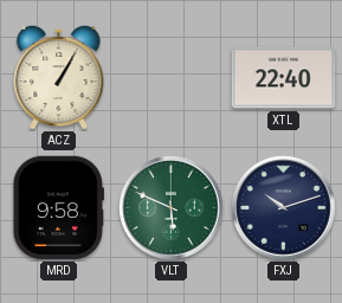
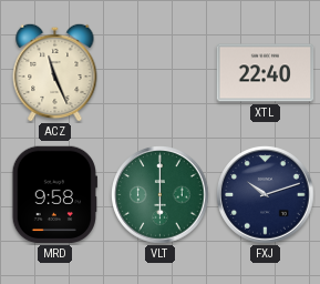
ACZ: 1:05 -> 11:26
VLT: 5:49 -> 6:00
